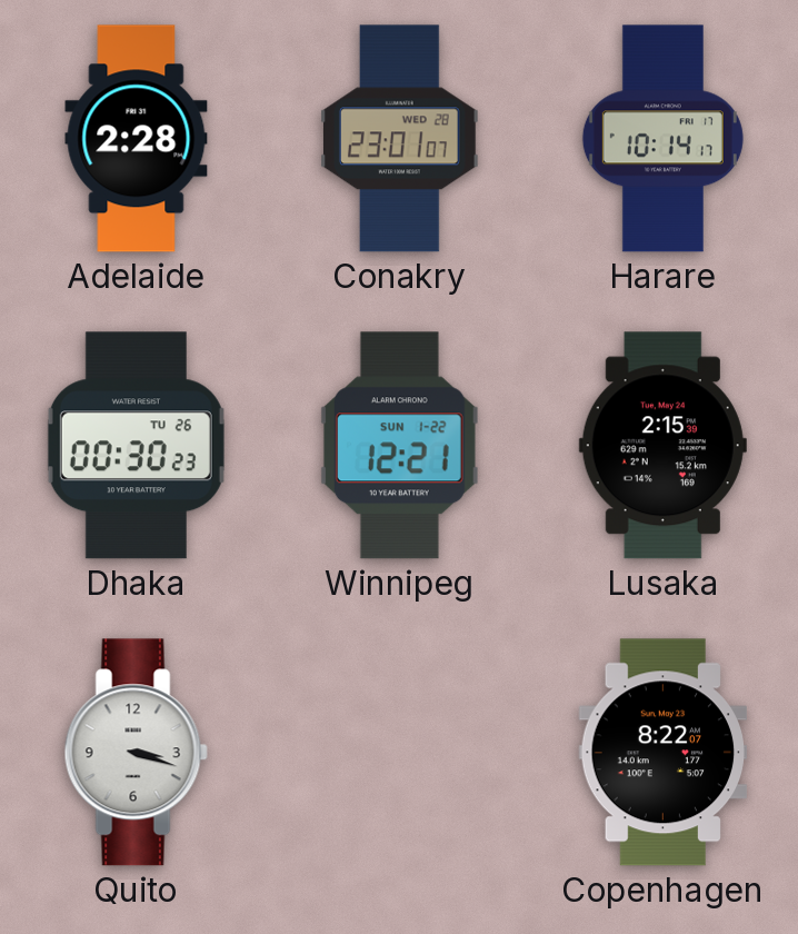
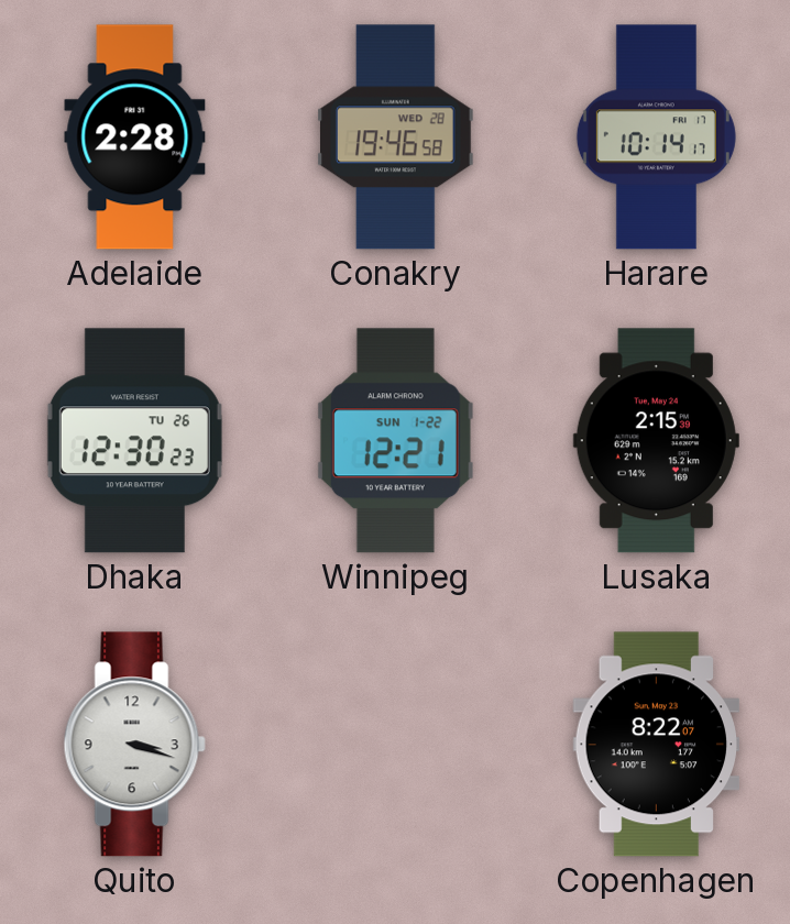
Conakry: 23:01 -> 19:46
Dhaka: 00:30 -> 12:30
